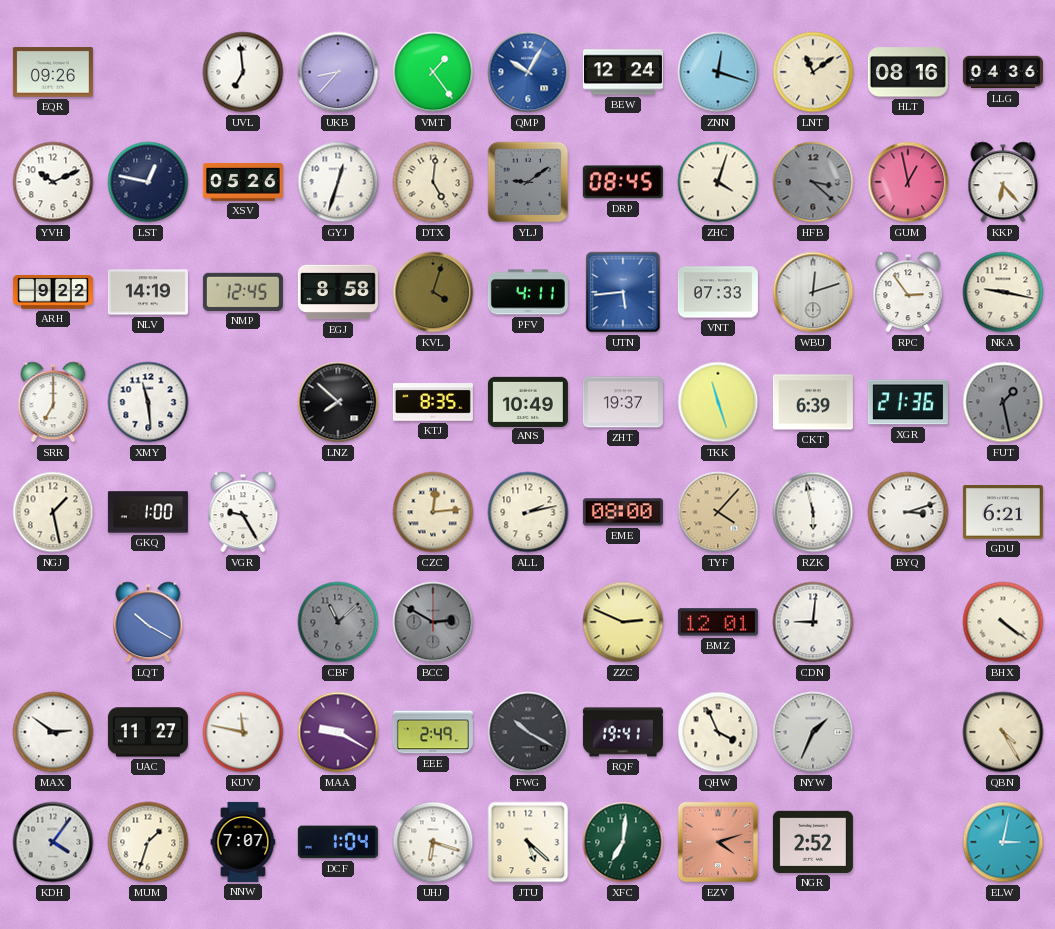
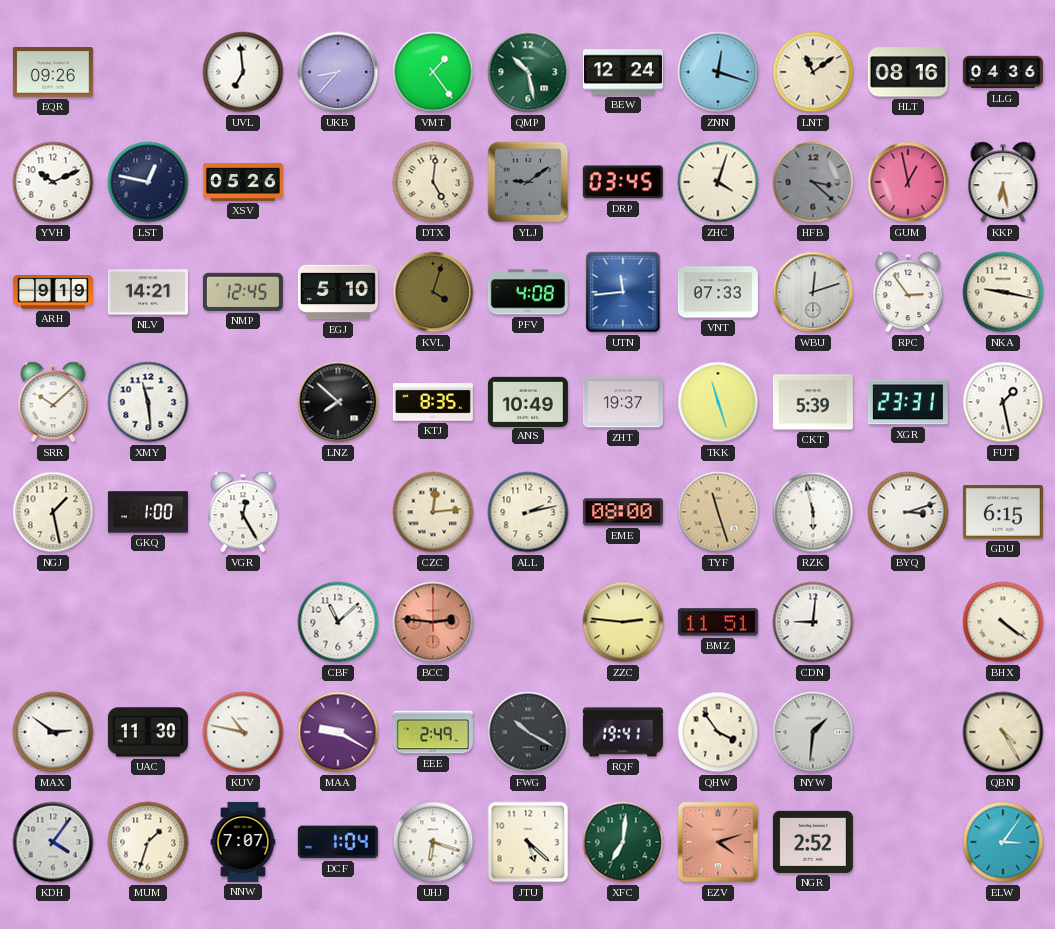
QMP: 10:05 -> 10:28
QMP dial: blue -> green
GYJ: 12:33 -> none
DRP: 08:45 -> 03:45
KKP: 6:23 -> 6:28
ARH: 9:22 -> 9:19
NLV: 14:19 -> 14:21
EGJ: 8:58 -> 5:10
PFV: 4:11 -> 4:08
UTN: 5:44 -> 11:44
SRR: 7:00 -> 10:08
CKT: 6:39 -> 5:39
XGR: 21:36 -> 23:31
FUT dial: grey -> white
VGR: 9:25 -> 12:25
TYF: 4:07 -> 11:27
GDU: 6:21 -> 6:15
LQT: 10:20 -> none
CBF dial: grey -> white
BCC: 2:50 -> 2:46
BCC dial: grey -> salmon
ZZC: 2:49 -> 2:46
BMZ: 12:01 -> 11:51
UAC: 11:27 -> 11:30
KUV: 11:47 -> 10:47
QHW: 3:56 -> 3:54
NYW: 1:34 -> 1:31
ELW: 3:02 -> 3:06
